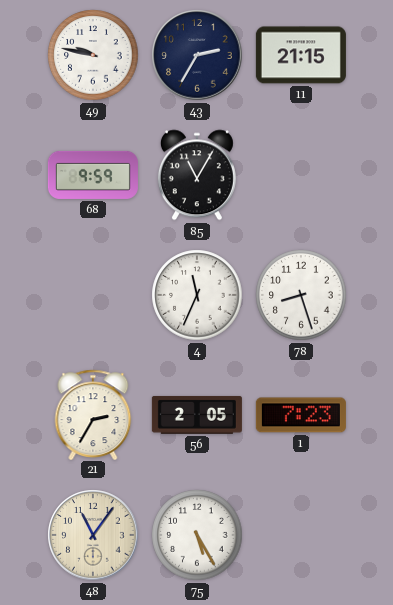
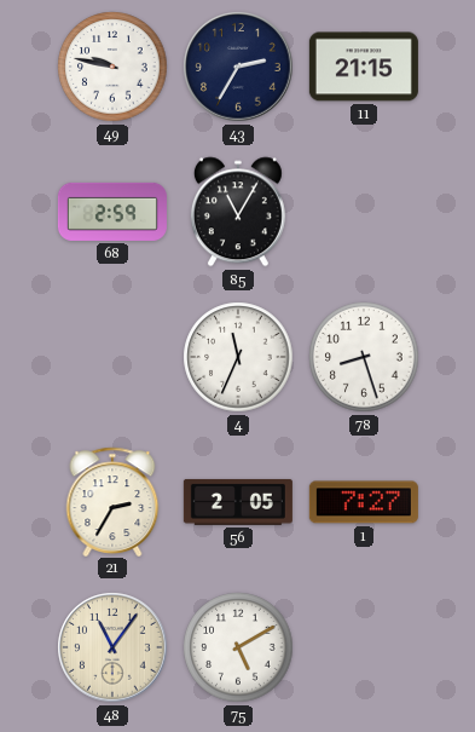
68: 9:59 -> 2:59
1: 7:23 -> 7:27
75: 5:25 -> 5:10
